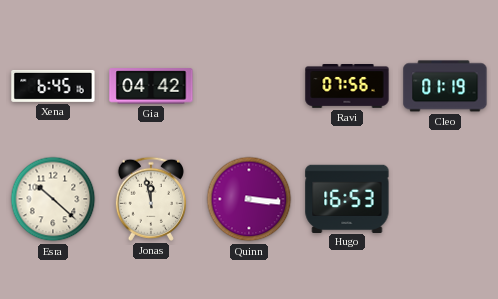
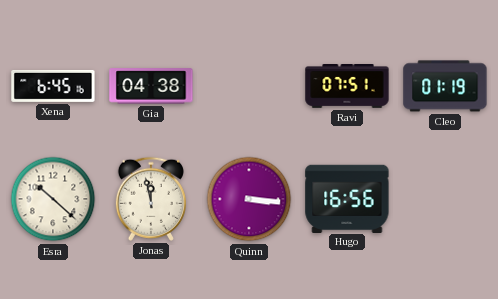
Gia: 04:42 -> 04:38
Ravi: 07:56 -> 07:51
Hugo: 16:53 -> 16:56
